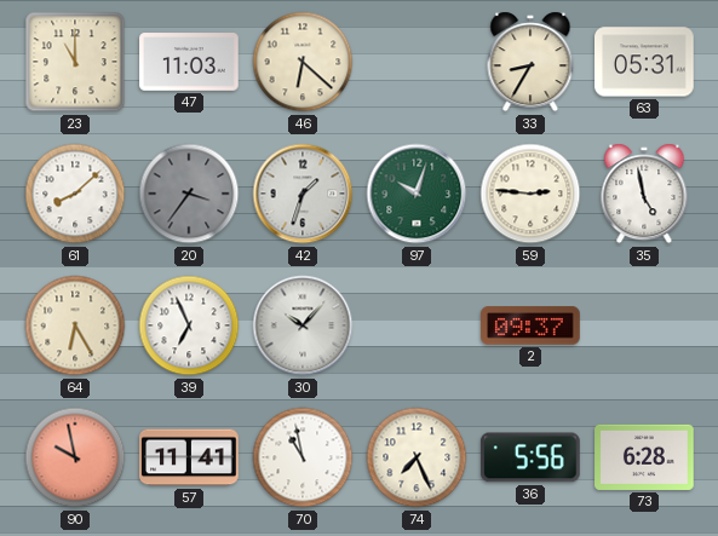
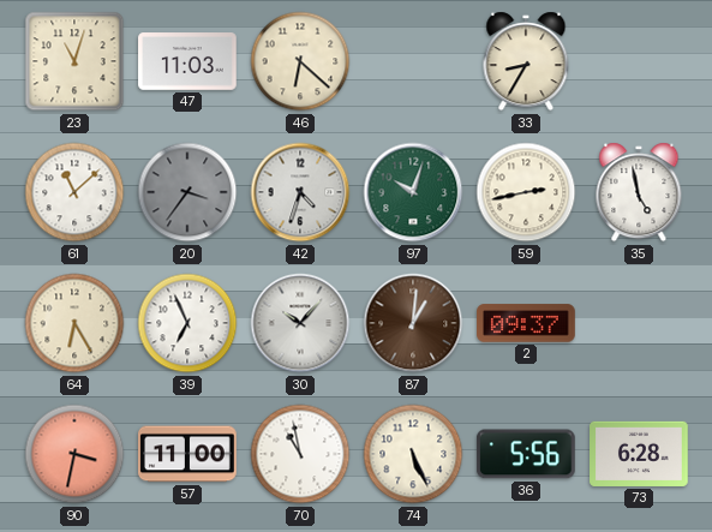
23: 11:00 -> 11:03
63: 05:31 -> none
61: 8:08 -> 11:08
42: 1:33 -> 4:33
59: 2:46 -> 2:43
87: none -> 1:01
90: 9:58 -> 3:32
57: 11:41 -> 11:00
74: 7:26 -> 5:26
